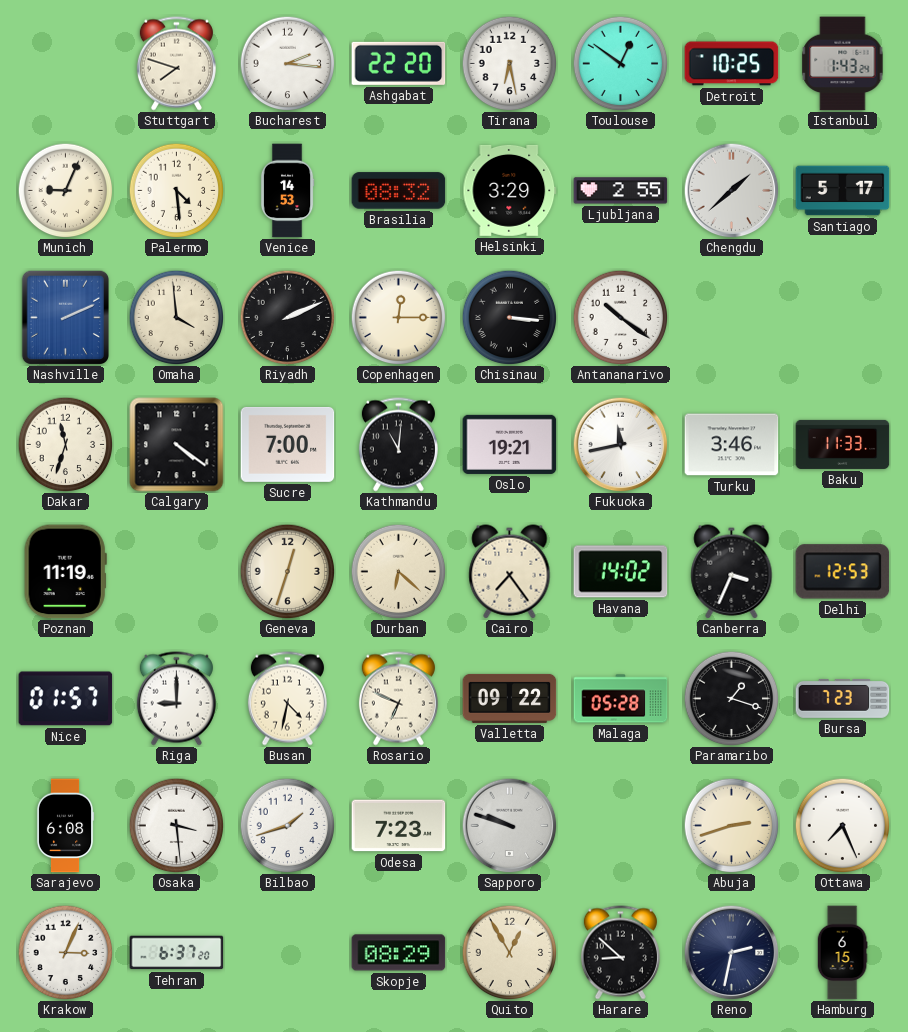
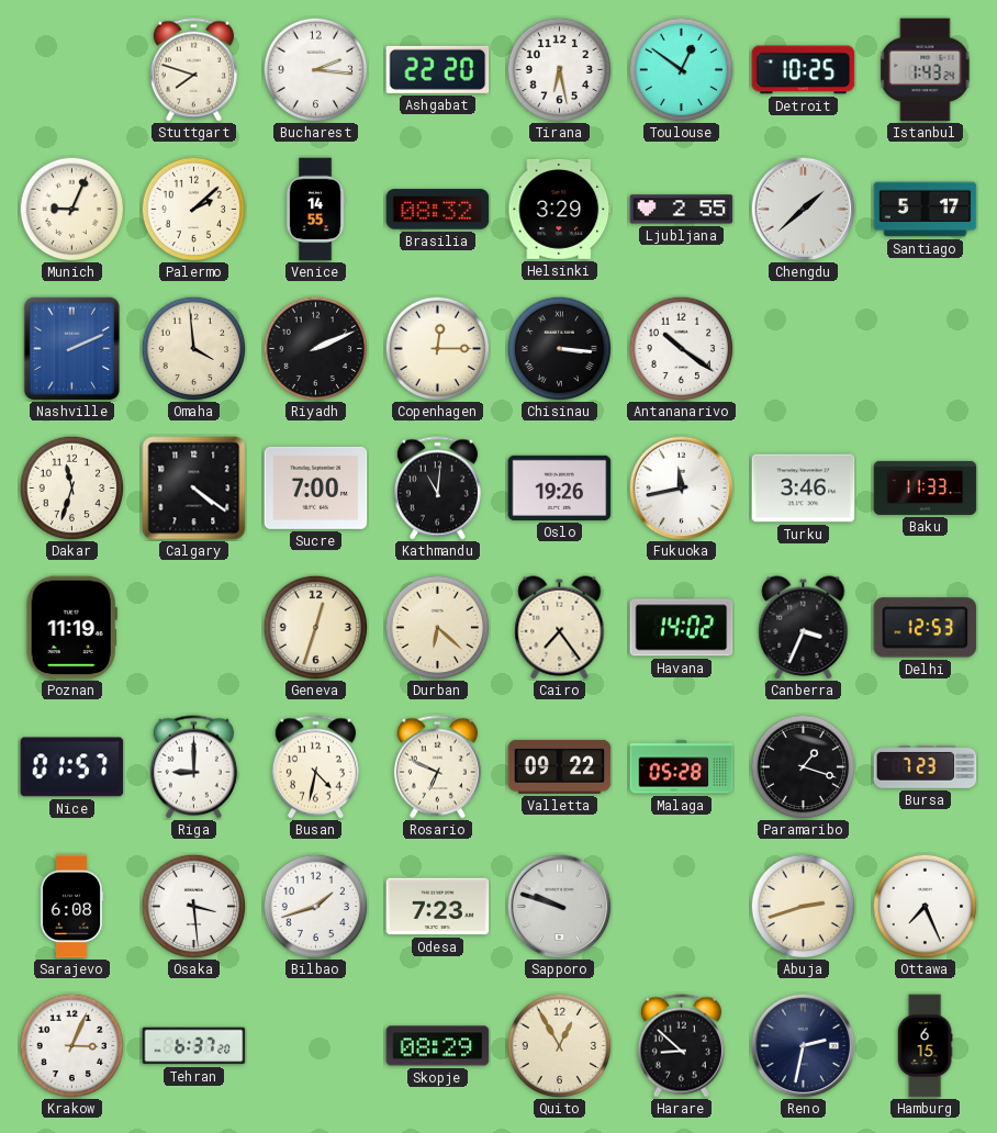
Palermo: 4:29 -> 2:08
Venice: 14:53 -> 14:55
Oslo: 19:21 -> 19:26
